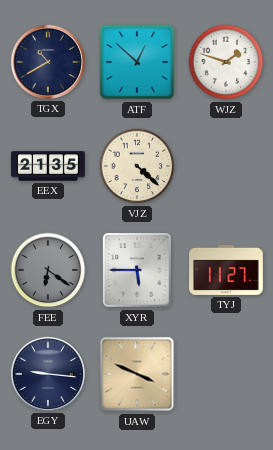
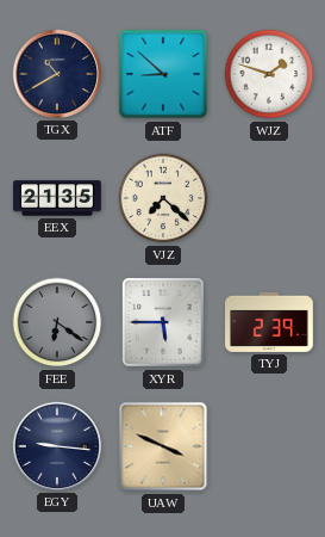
ATF: 12:52 -> 8:52
VJZ: 4:22 -> 7:22
TYJ: 11:27 -> 2:39
